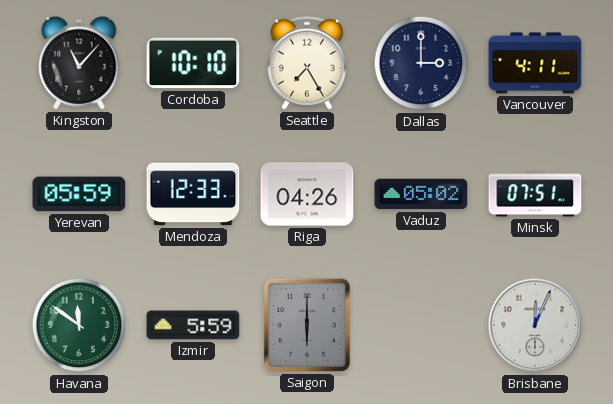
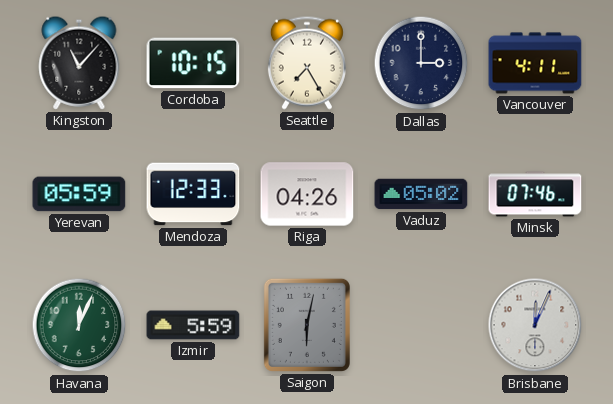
Cordoba: 10:10 -> 10:15
Minsk: 07:51 -> 07:46
Havana: 11:51 -> 12:04
Saigon: 6:00 -> 6:02
